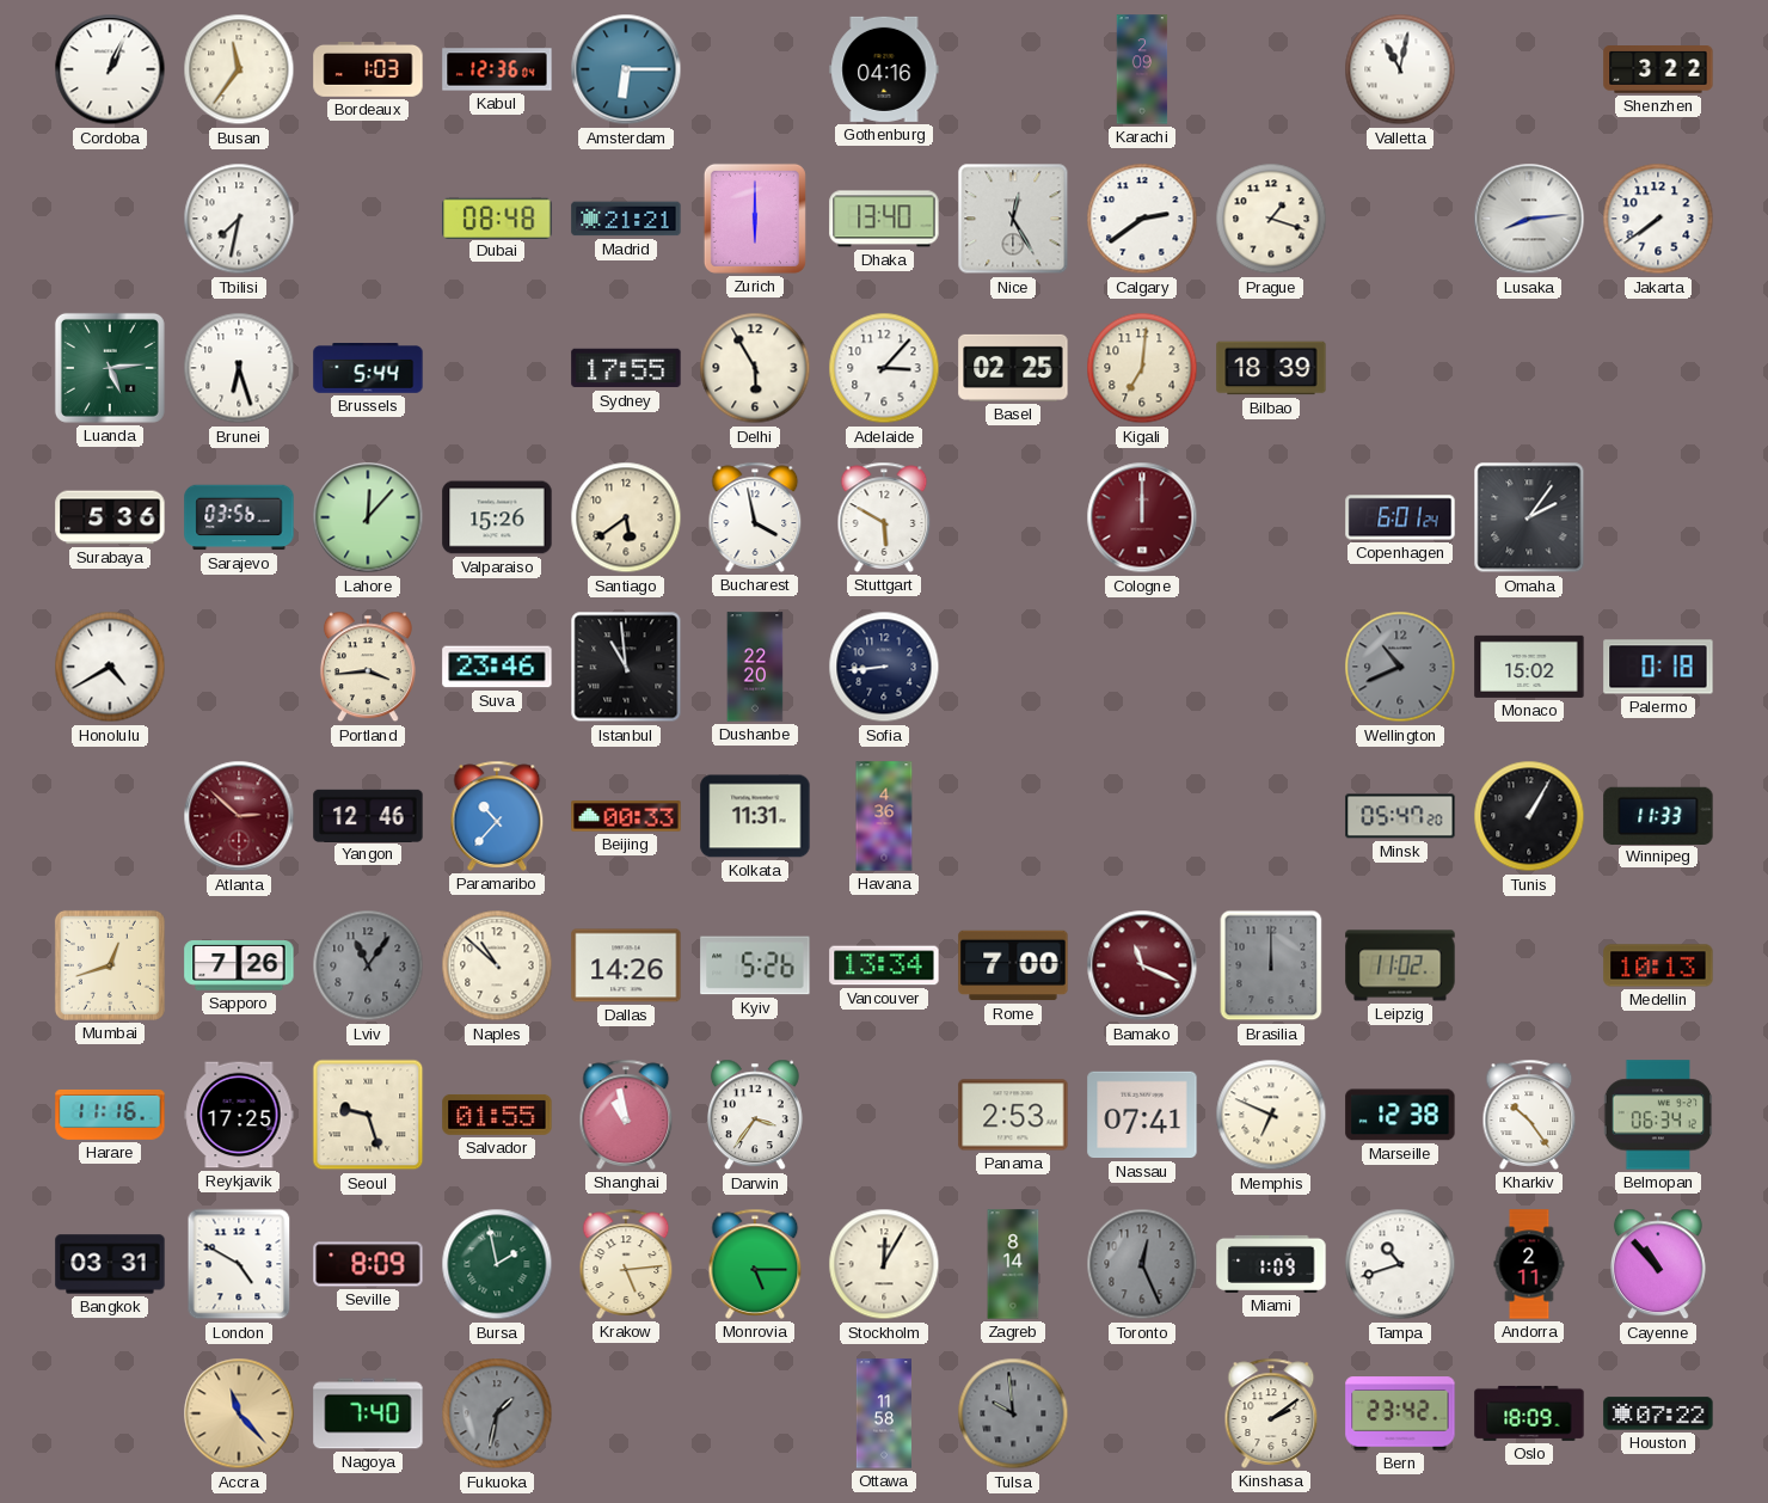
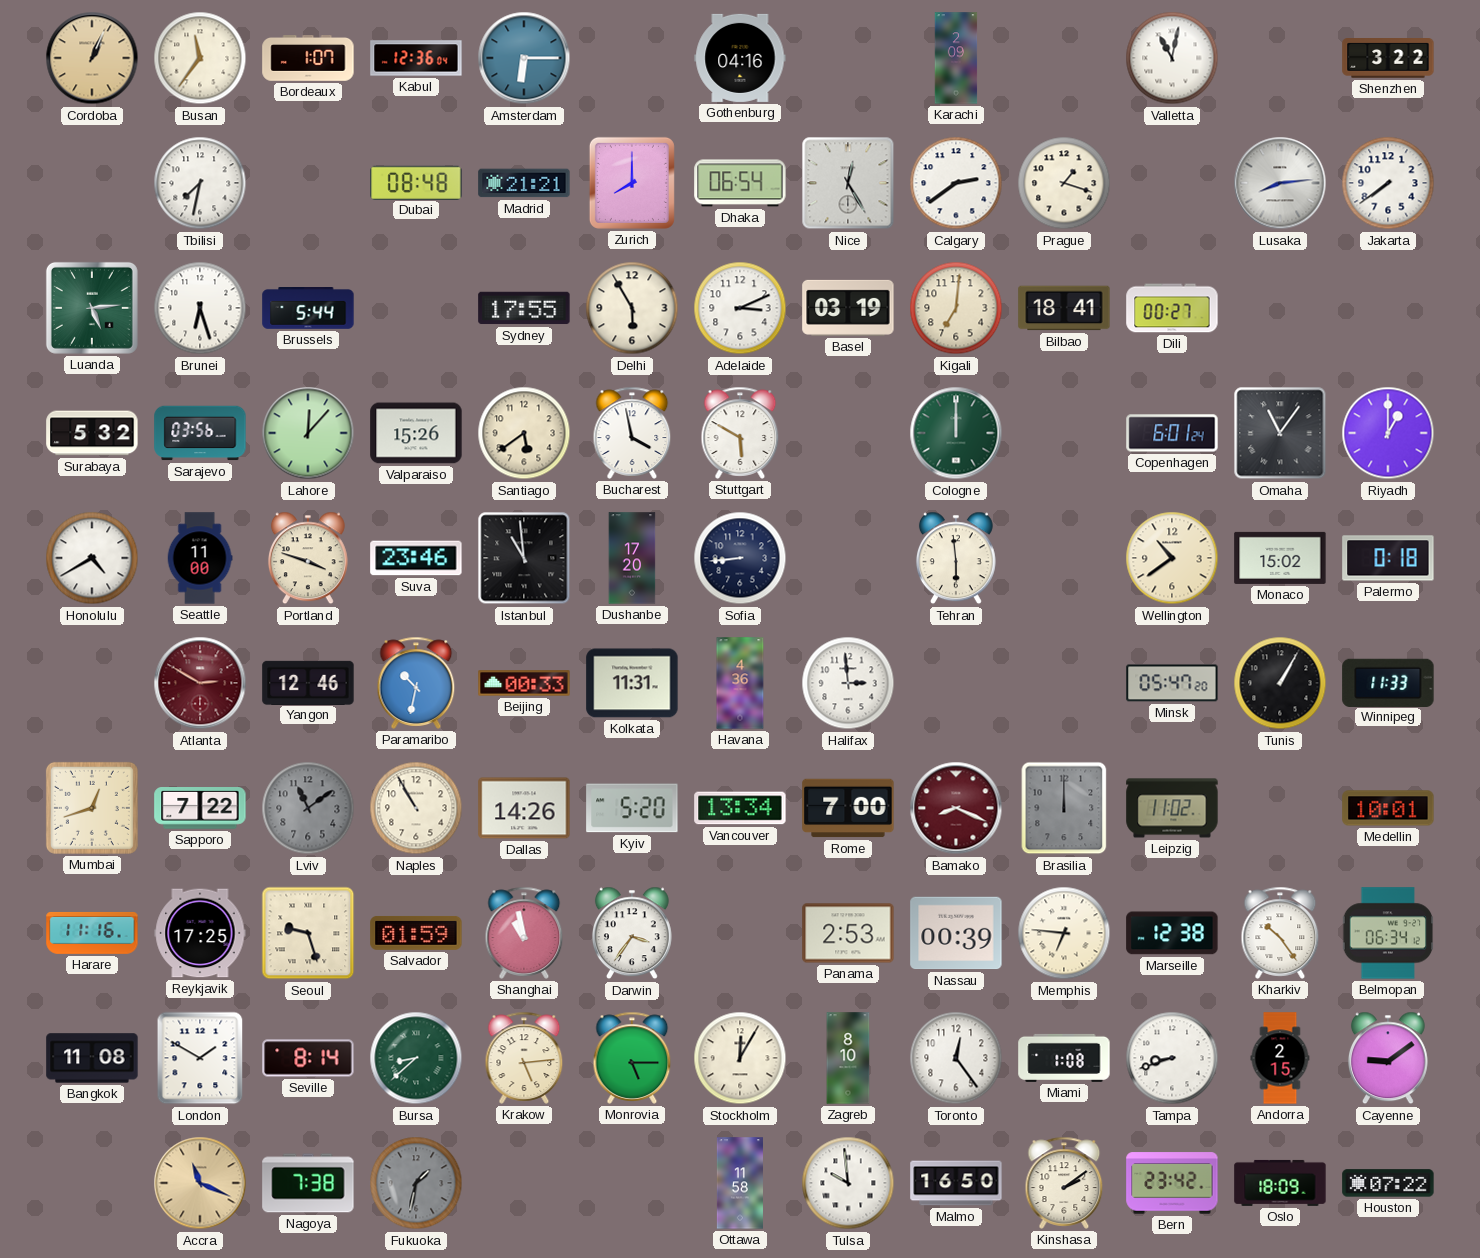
Cordoba dial: white -> champagne
Bordeaux: 1:03 -> 1:07
Zurich: 6:00 -> 8:00
Dhaka: 13:40 -> 06:54
Adelaide: 3:07 -> 3:11
Basel: 02:25 -> 03:19
Bilbao: 18:39 -> 18:41
Dili: none -> 00:27
Surabaya: 5:36 -> 5:32
Cologne dial: burgundy -> green
Omaha: 2:06 -> 11:06
Riyadh: none -> 1:00
Seattle: none -> 11:00
Portland: 3:44 -> 3:48
Dushanbe: 22:20 -> 17:20
Tehran: none -> 5:59
Wellington: 10:41 -> 10:39
Wellington dial: grey -> cream
Atlanta: 2:52 -> 2:50
Paramaribo: 10:37 -> 10:32
Halifax: none -> 2:59
Sapporo: 7:26 -> 7:22
Lviv: 11:06 -> 11:09
Naples: 10:52 -> 10:55
Kyiv: 5:26 -> 5:20
Bamako: 11:19 -> 8:19
Medellin: 10:13 -> 10:01
Salvador: 01:55 -> 01:59
Nassau: 07:41 -> 00:39
Memphis: 6:49 -> 6:46
Bangkok: 03:31 -> 11:08
London: 4:50 -> 1:50
Seville: 8:09 -> 8:14
Bursa: 1:58 -> 8:38
Zagreb: 8:14 -> 8:10
Toronto: 12:26 -> 12:24
Toronto dial: grey -> white
Miami: 1:09 -> 1:08
Tampa: 10:42 -> 8:42
Andorra: 2:11 -> 2:15
Cayenne: 10:53 -> 9:09
Accra: 11:23 -> 11:19
Nagoya: 7:40 -> 7:38
Tulsa dial: grey -> white
Malmo: none -> 16:50
